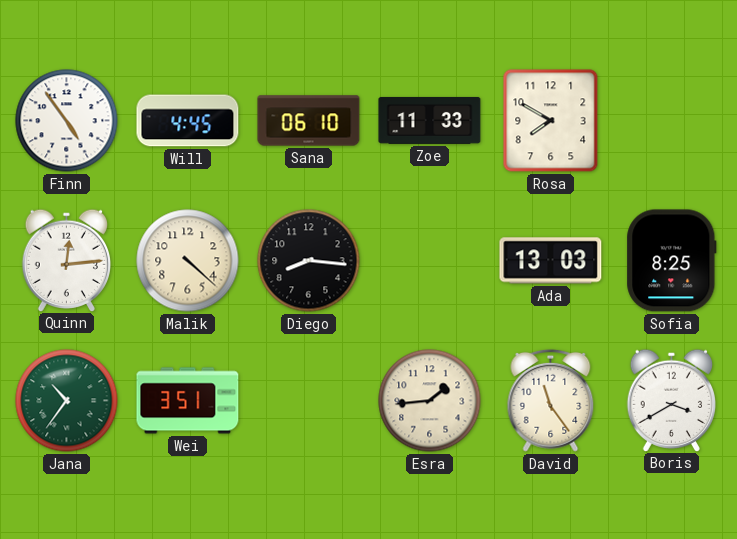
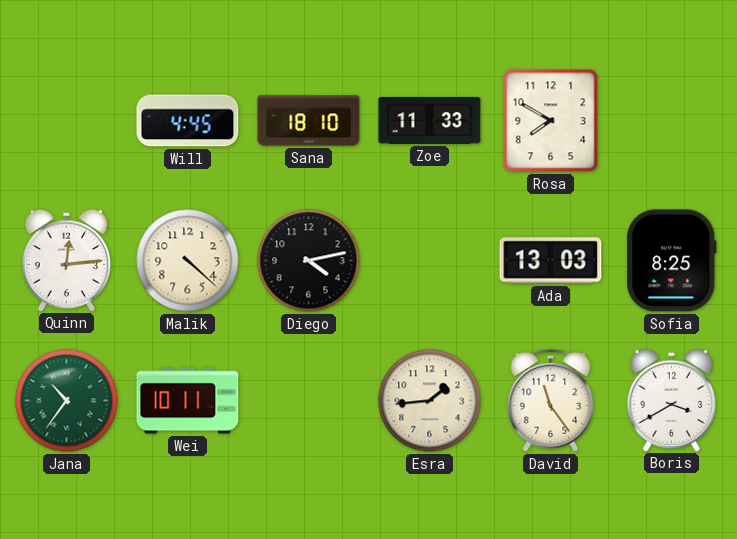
Finn: 4:54 -> none
Sana: 06:10 -> 18:10
Diego: 8:16 -> 4:13
Wei: 3:51 -> 10:11
